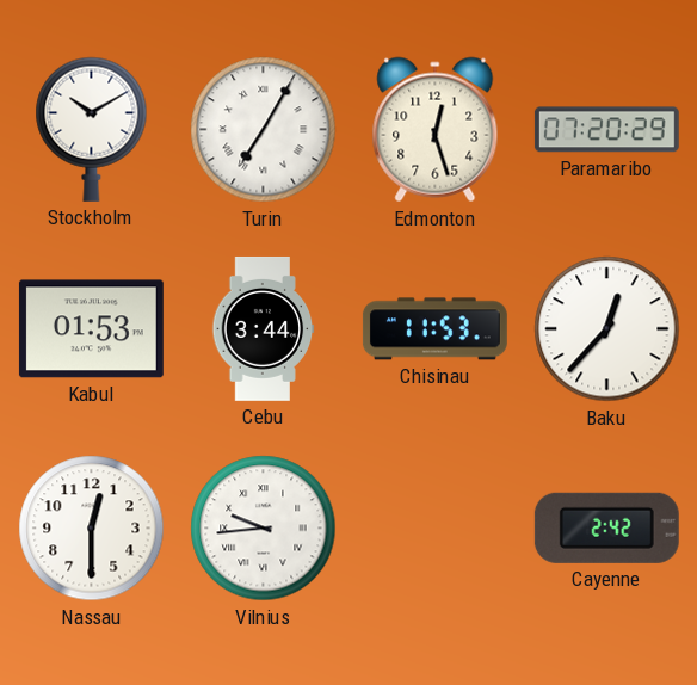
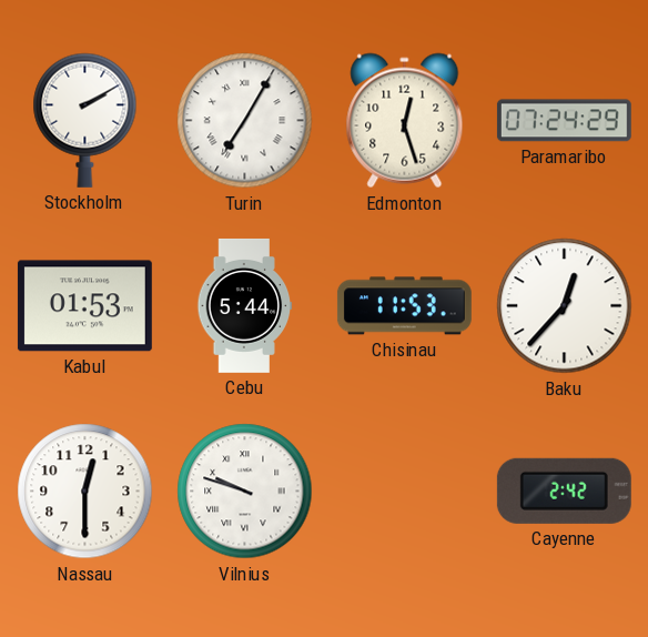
Stockholm: 10:10 -> 2:10
Paramaribo: 07:20 -> 07:24
Cebu: 3:44 -> 5:44
Vilnius: 9:44 -> 9:48
